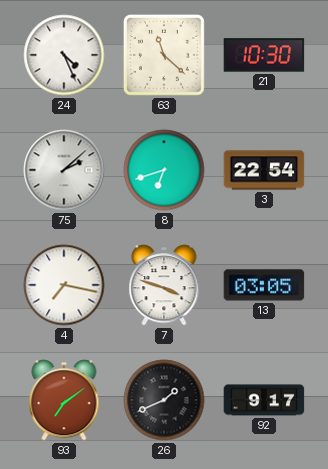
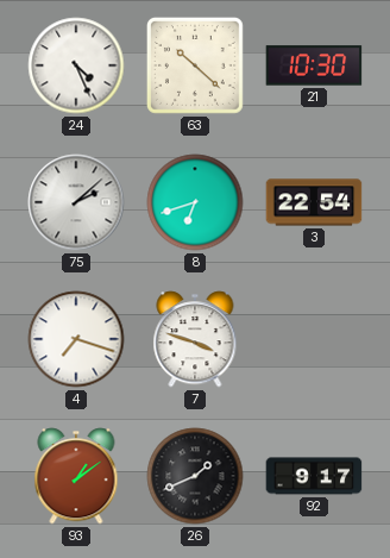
63: 11:22 -> 10:22
4: 7:17 -> 7:18
13: 03:05 -> none
93: 7:09 -> 1:09
